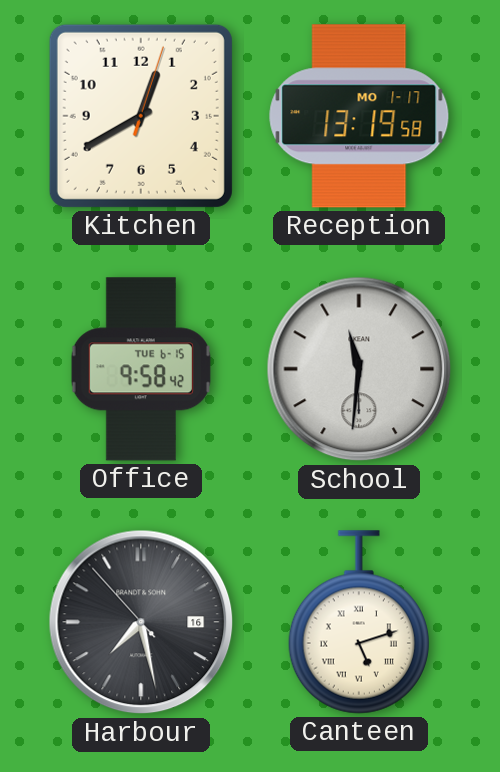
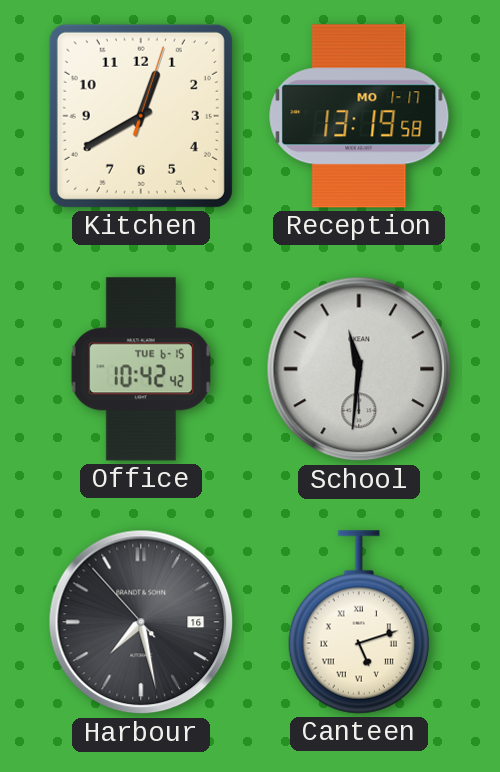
Office: 9:58 -> 10:42
